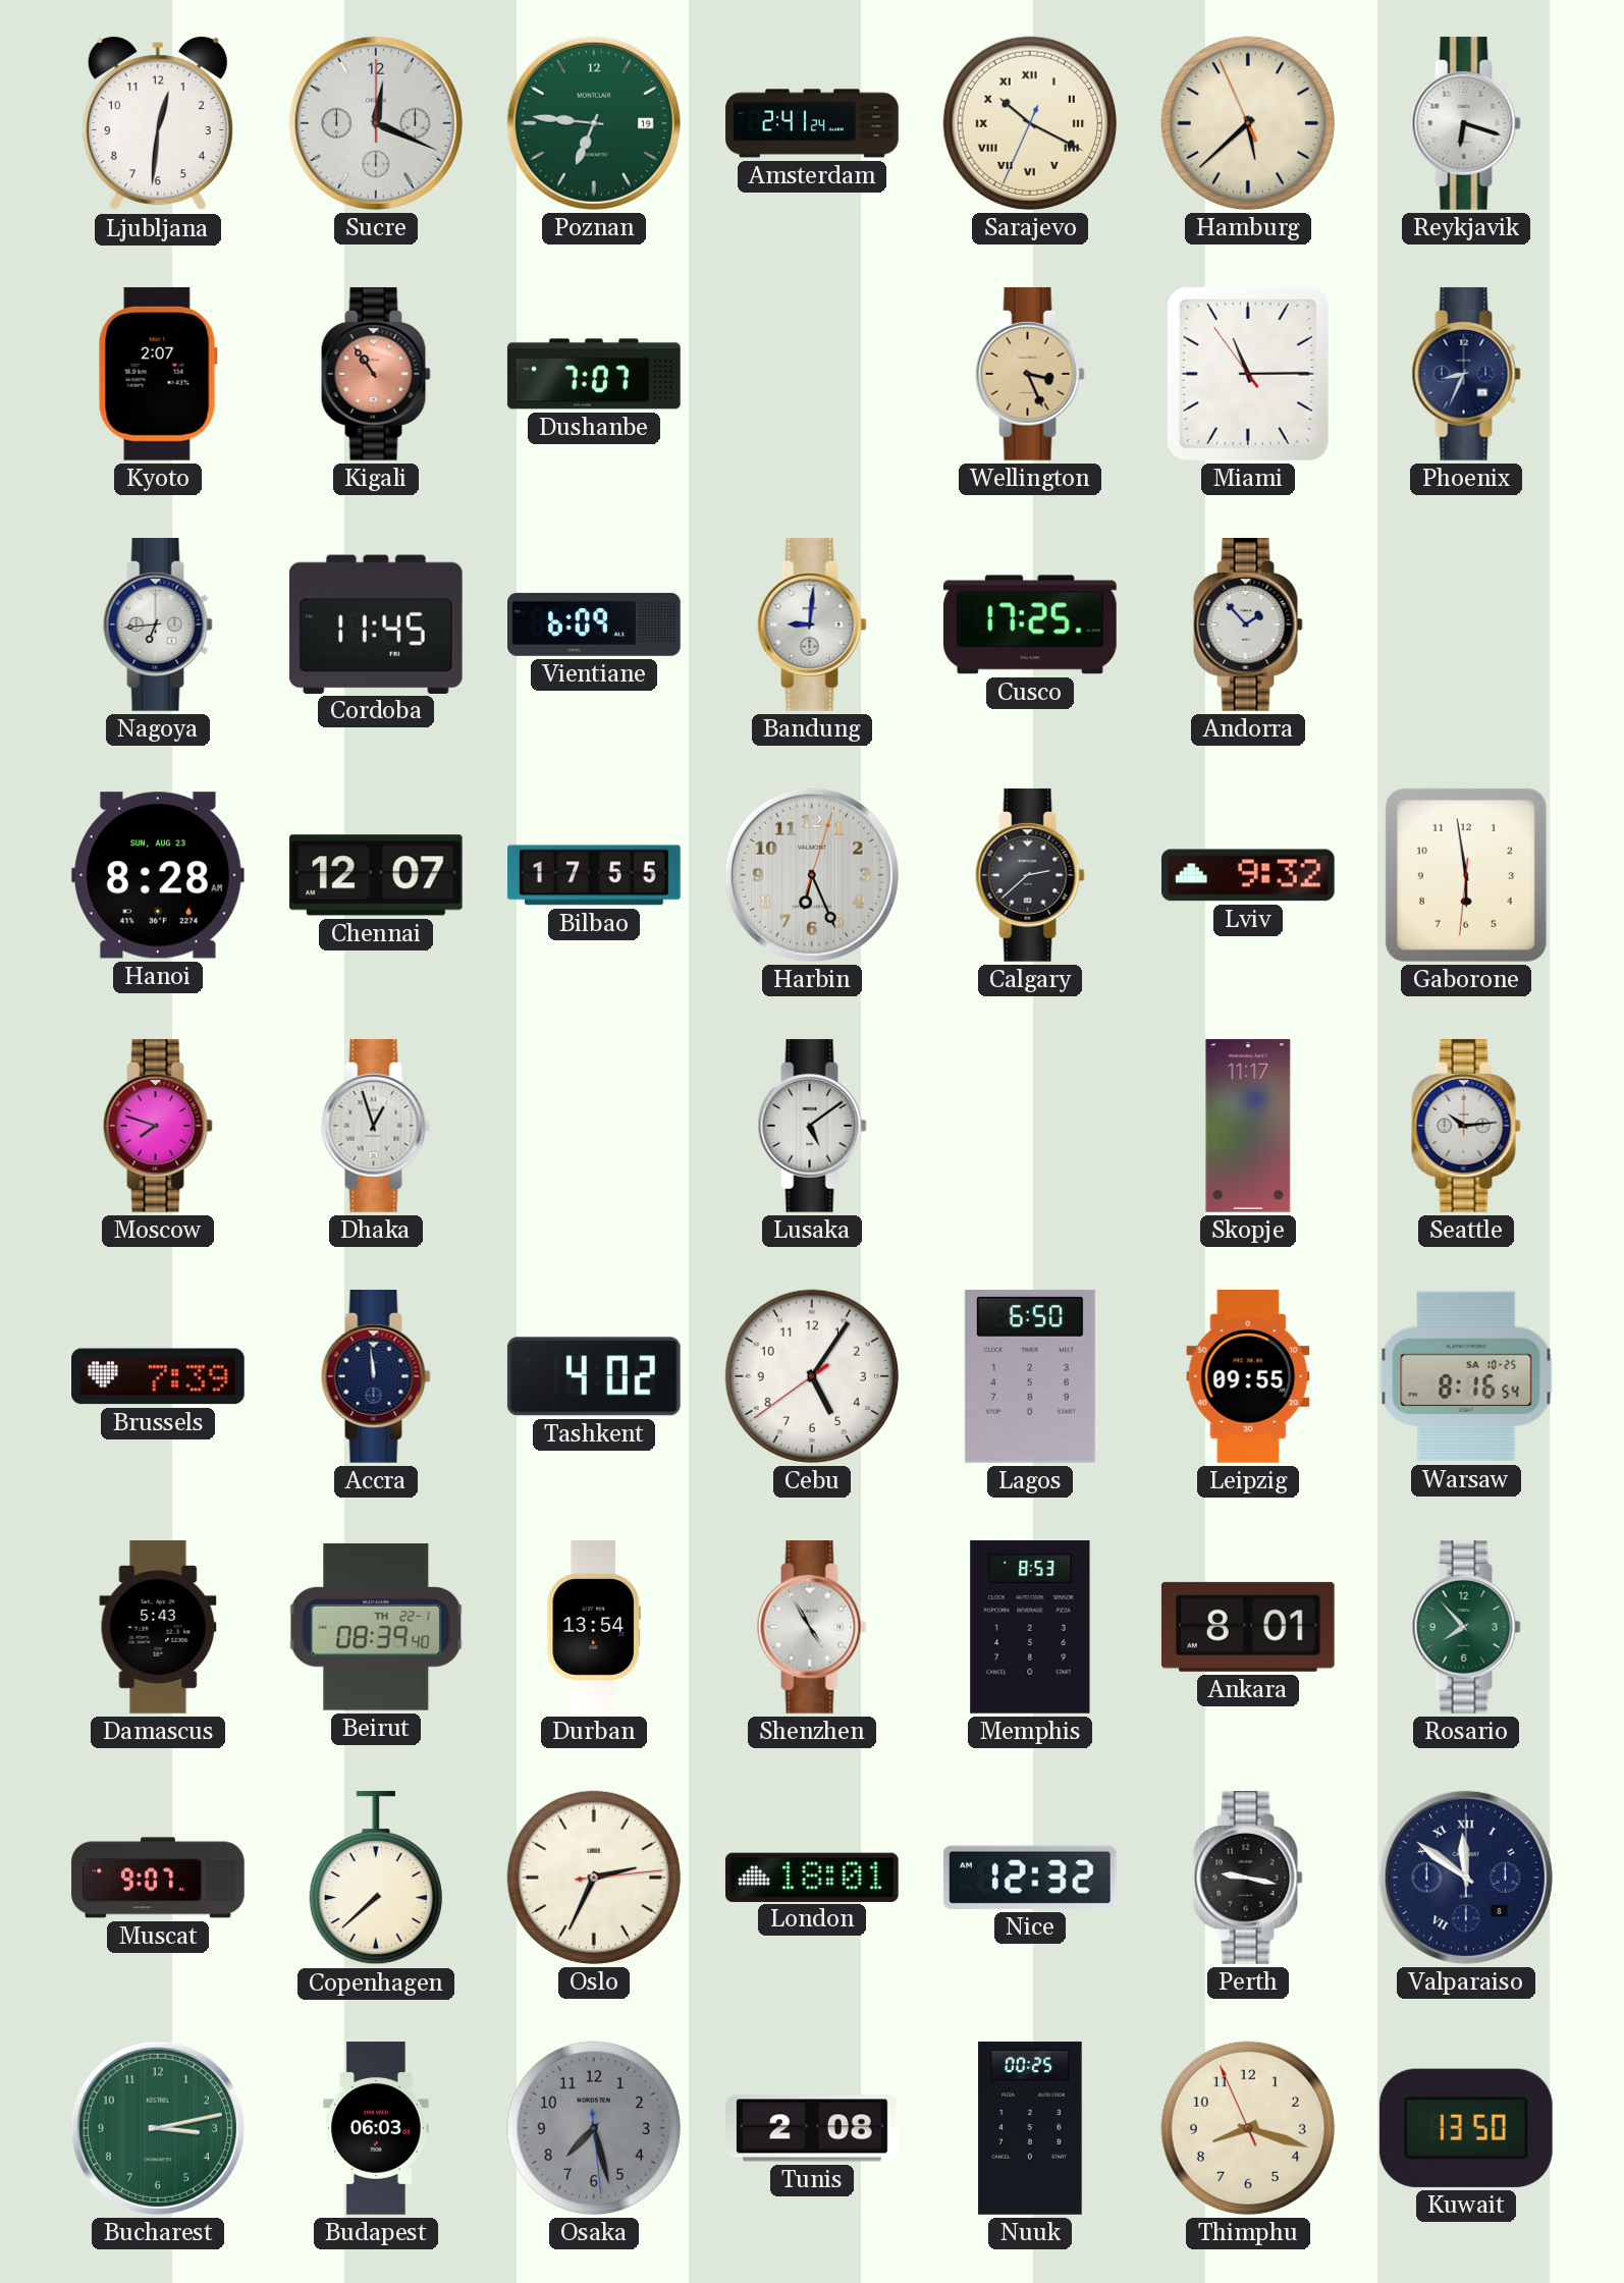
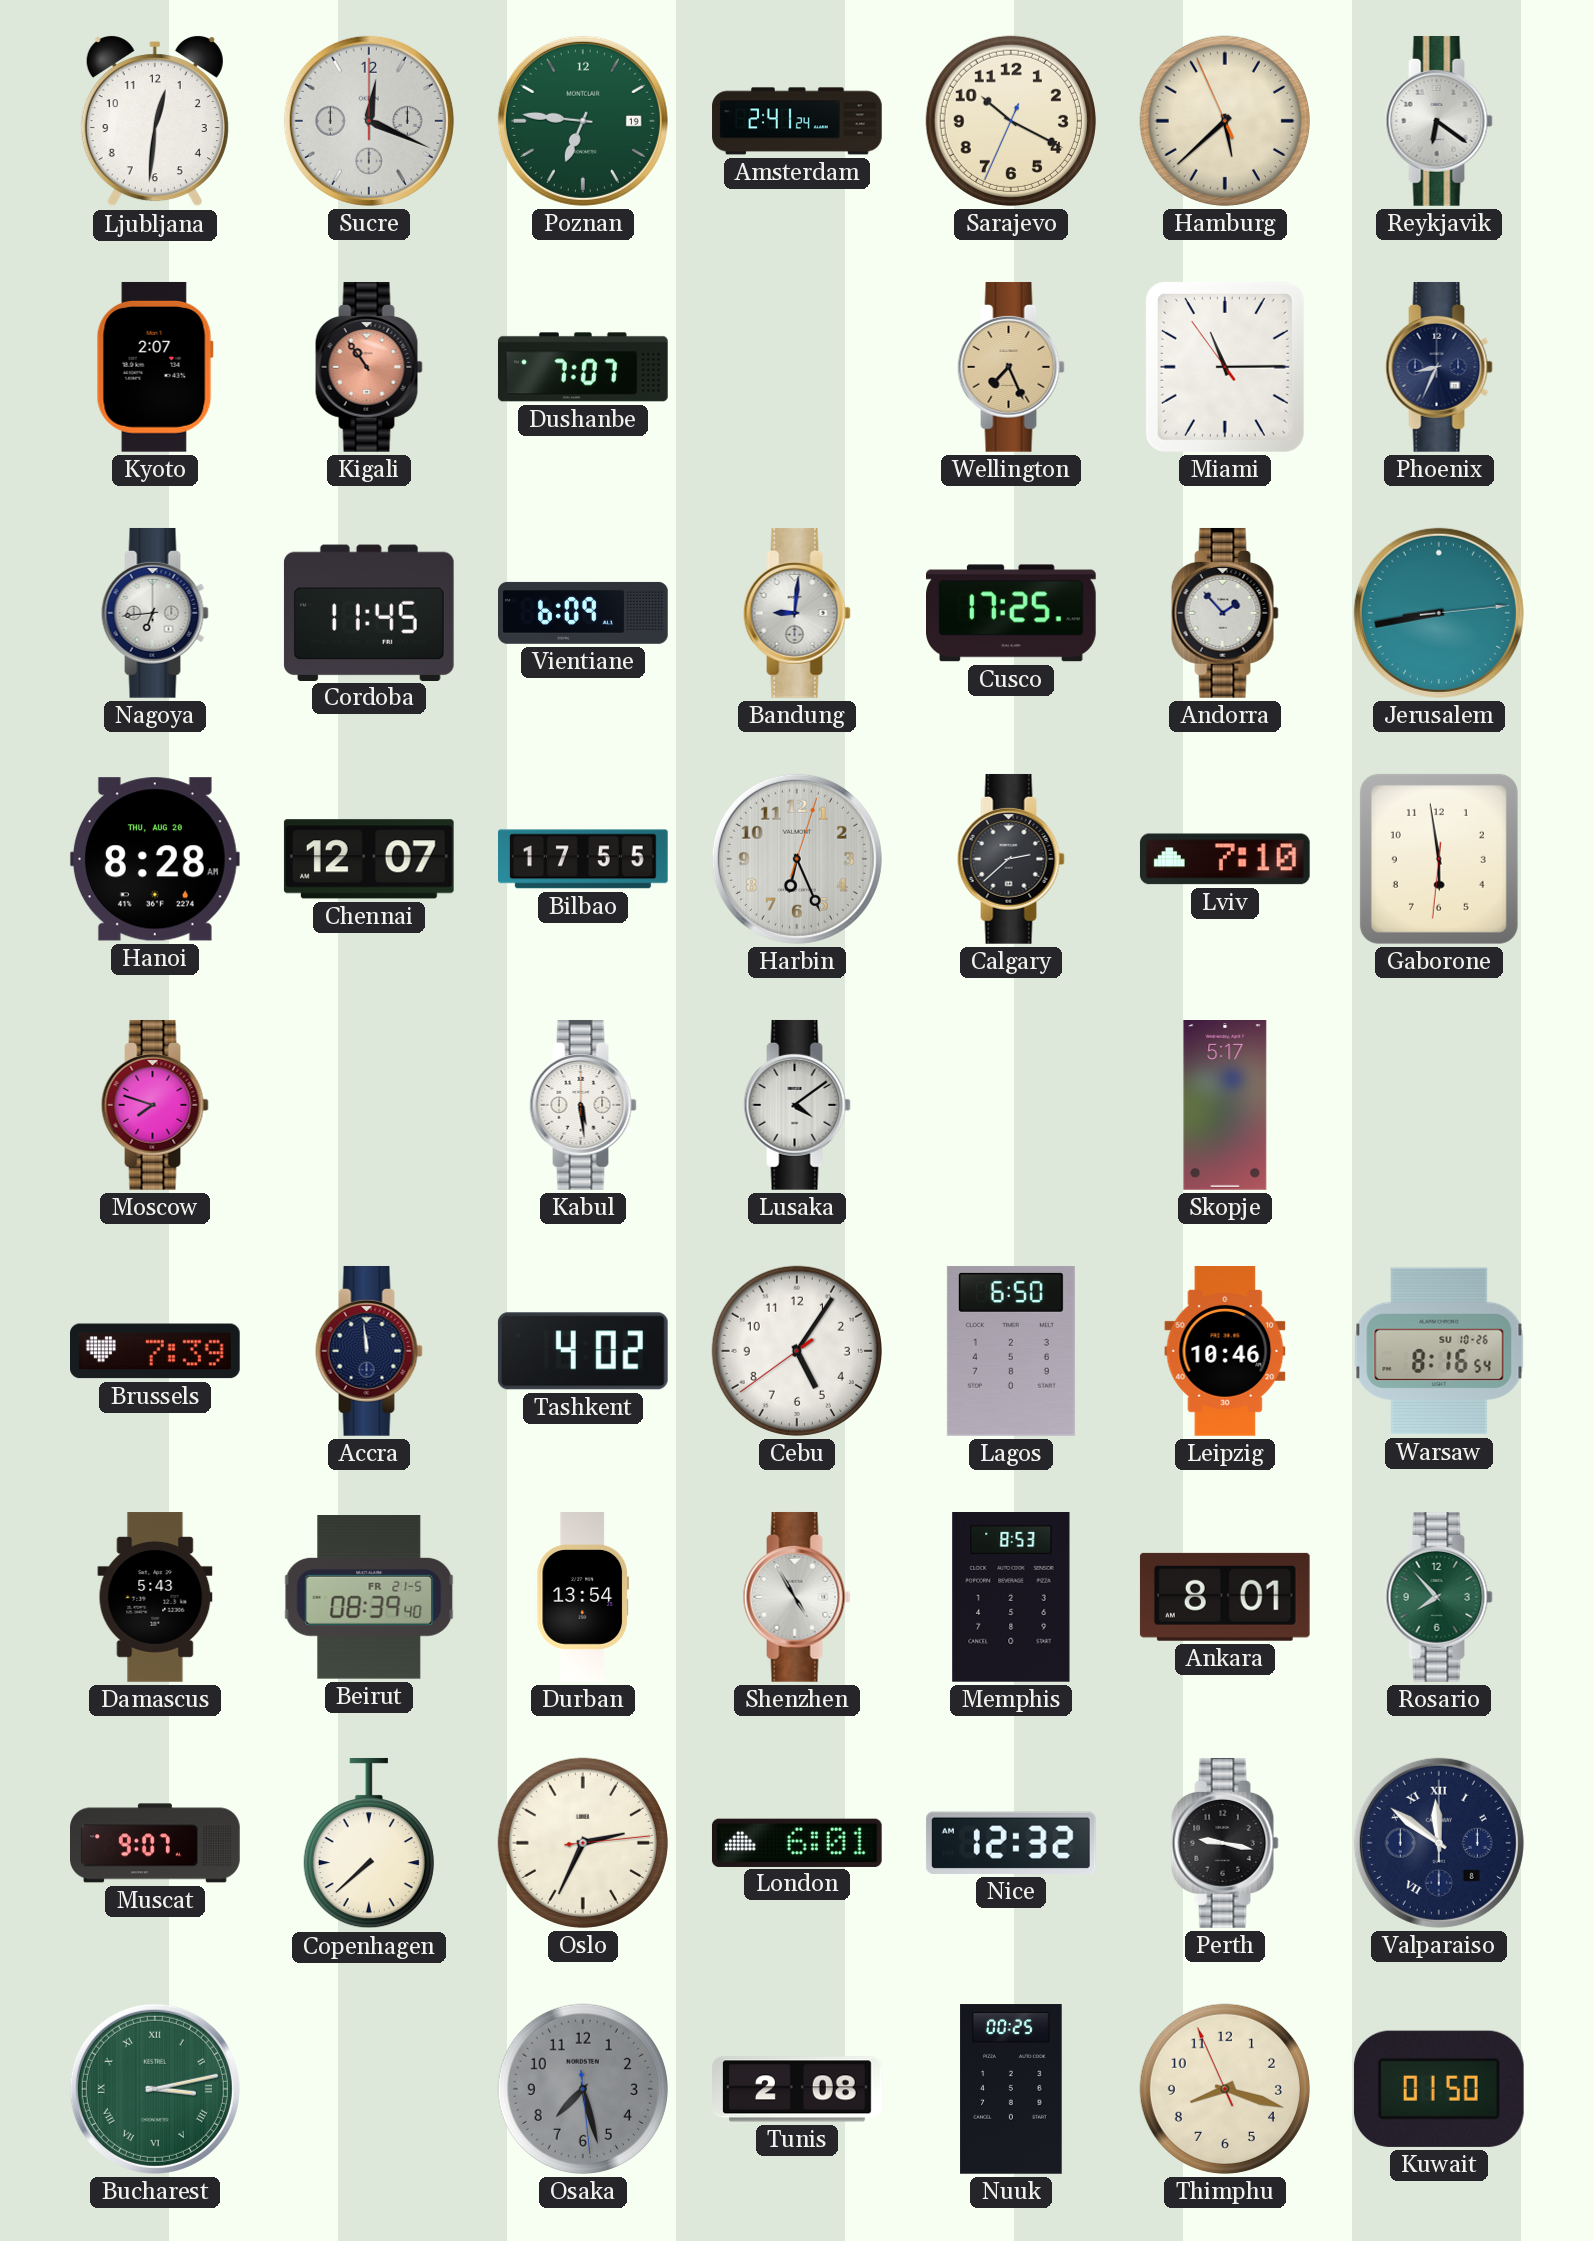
Sarajevo numerals: Roman -> Arabic
Reykjavik: 6:18 -> 6:21
Wellington: 3:26 -> 7:26
Jerusalem: none -> 8:43
Hanoi date: SUN, AUG 23 -> THU, AUG 20
Lviv: 9:32 -> 7:10
Dhaka: 12:57 -> none
Kabul: none -> 5:29
Lusaka: 5:09 -> 4:09
Skopje: 11:17 -> 5:17
Seattle: 10:14 -> none
Leipzig: 09:55 -> 10:46
Warsaw date: SA 10-25 -> SU 10-26
Beirut date: TH 22-1 -> FR 21-5
London: 18:01 -> 6:01
Bucharest numerals: Arabic -> Roman
Budapest: 06:03 -> none
Kuwait: 13:50 -> 01:50
